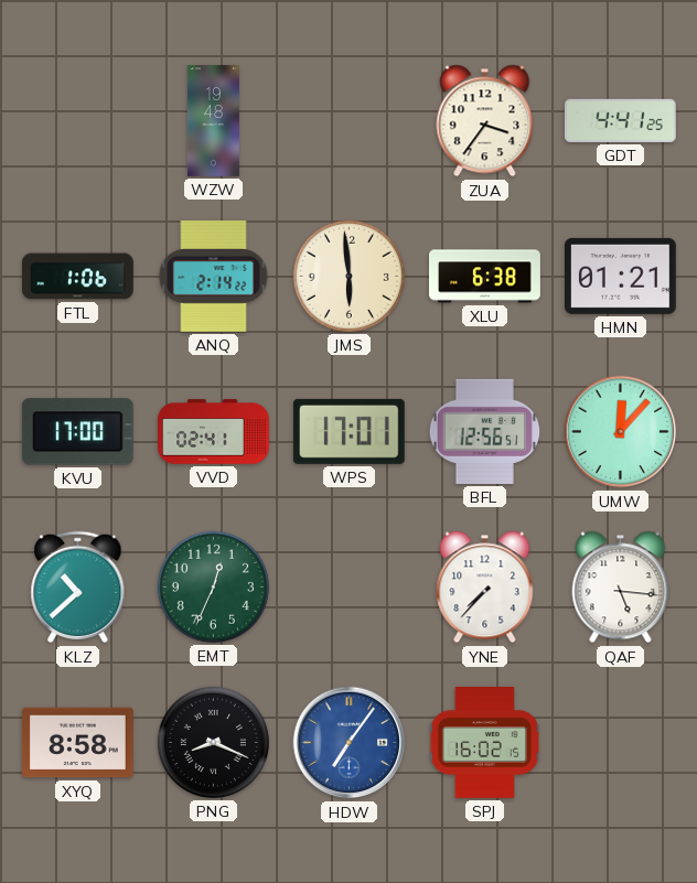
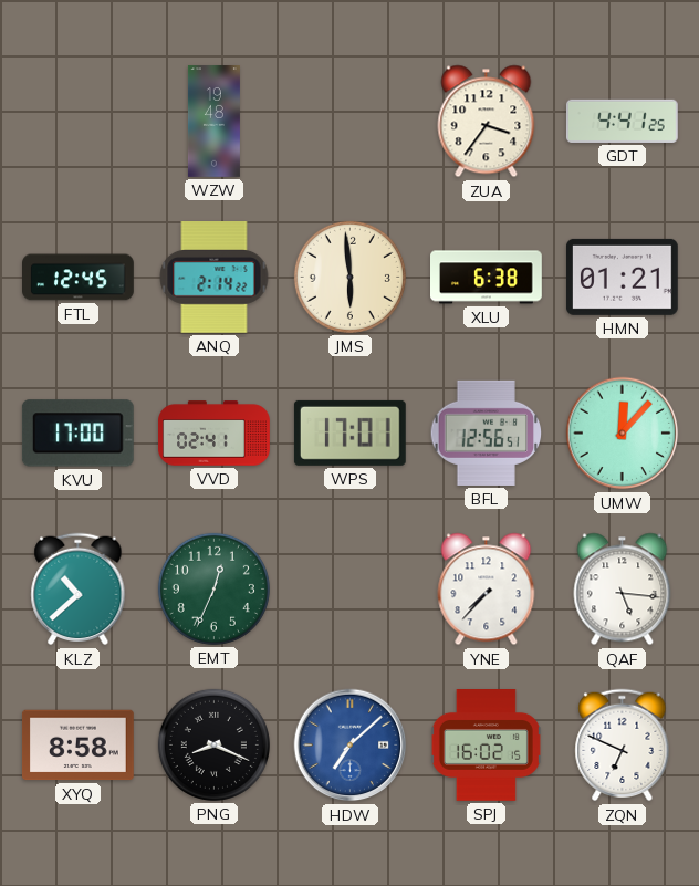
FTL: 1:06 -> 12:45
HDW: 7:06 -> 7:08
ZQN: none -> 6:49
